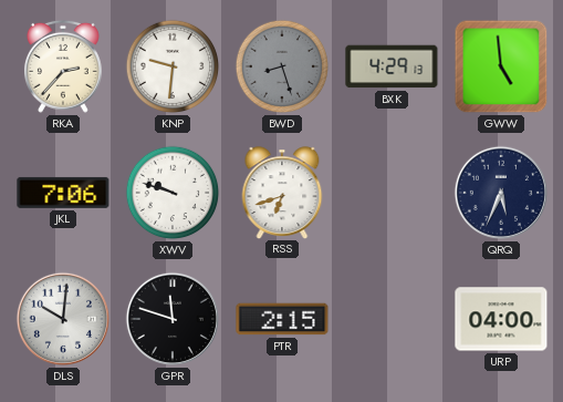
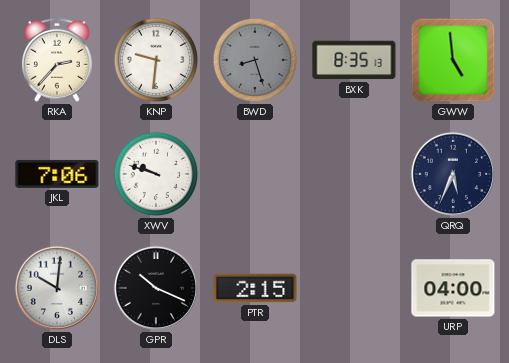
BXK: 4:29 -> 8:35
RSS: 6:42 -> none
GPR: 11:48 -> 10:19
